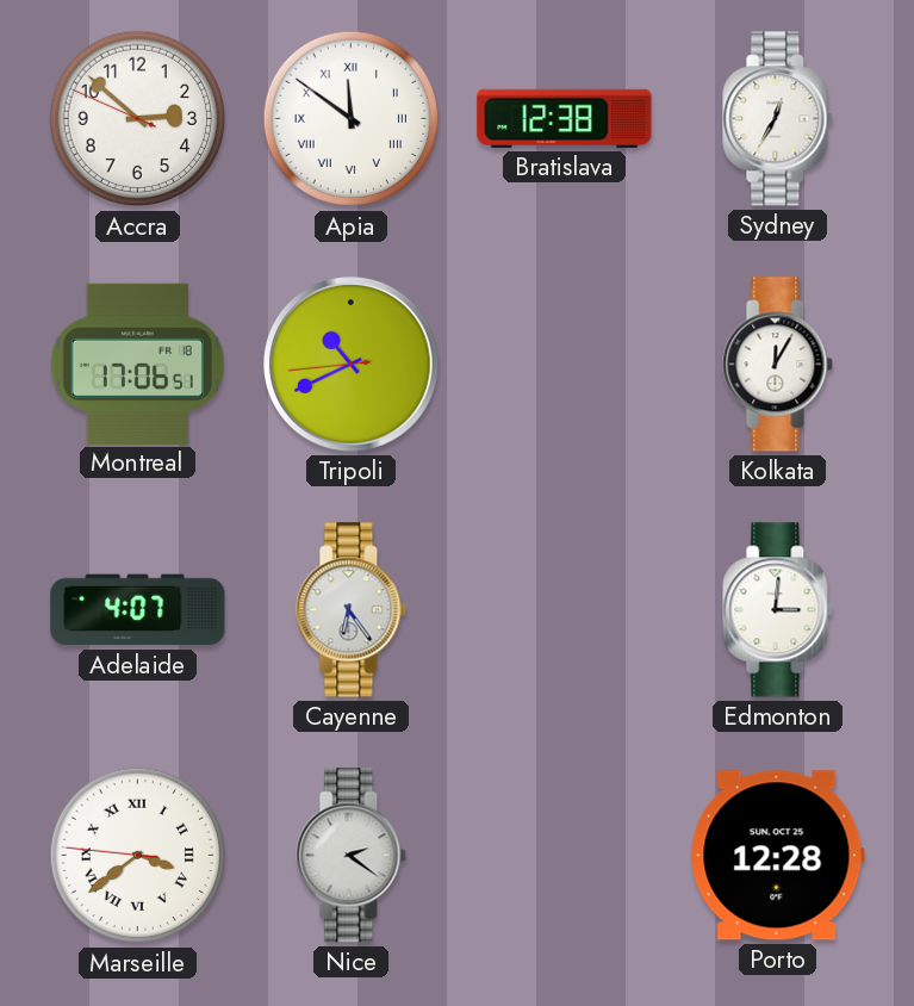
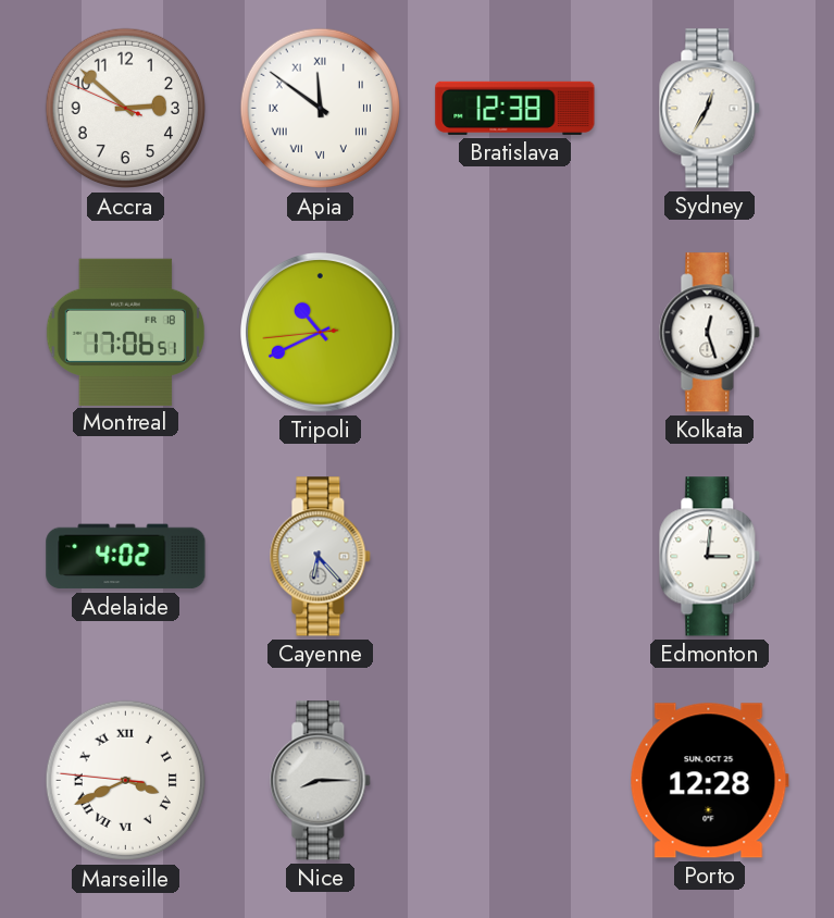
Kolkata: 12:05 -> 12:27
Adelaide: 4:07 -> 4:02
Cayenne: 6:24 -> 6:23
Marseille: 3:38 -> 3:40
Nice: 2:21 -> 8:15
